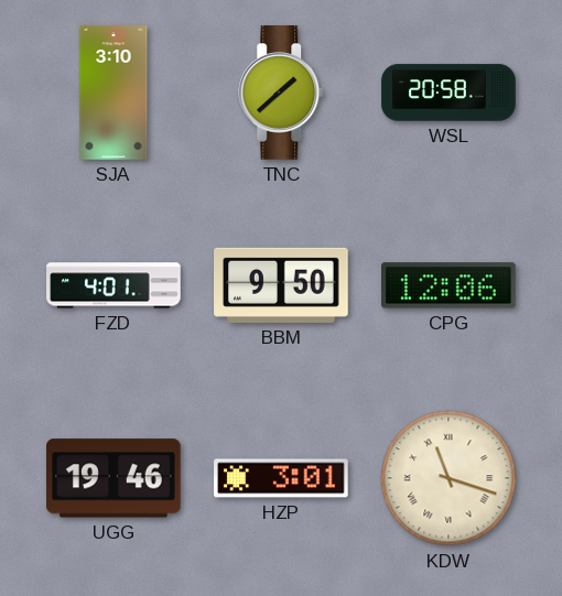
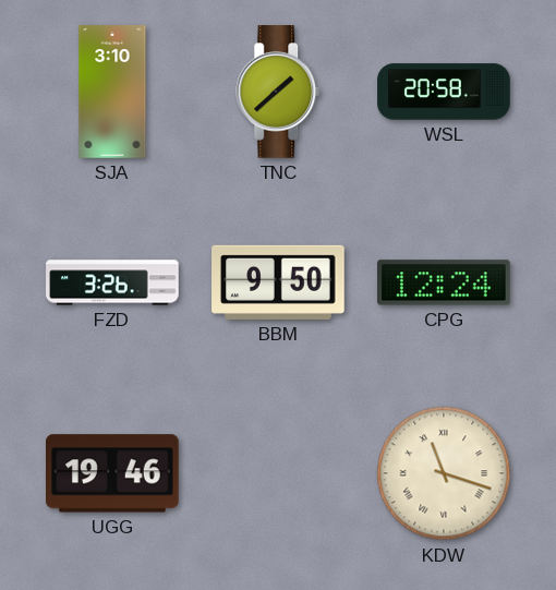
FZD: 4:01 -> 3:26
CPG: 12:06 -> 12:24
HZP: 3:01 -> none
